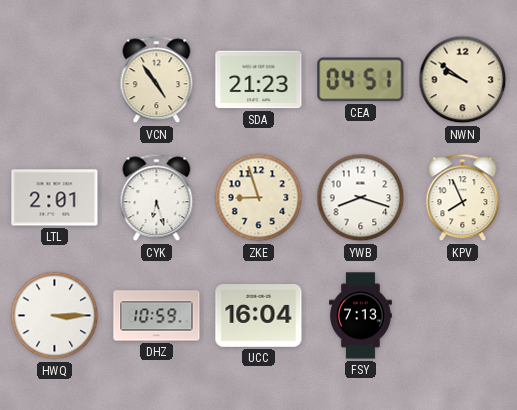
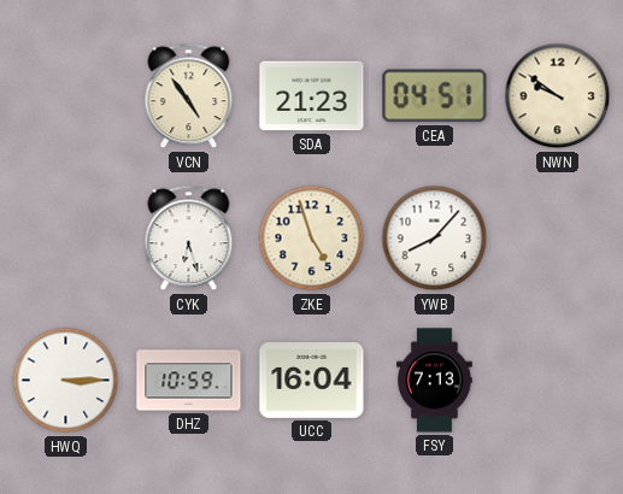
LTL: 2:01 -> none
ZKE: 8:57 -> 4:57
YWB: 8:18 -> 8:07
KPV: 7:56 -> none
